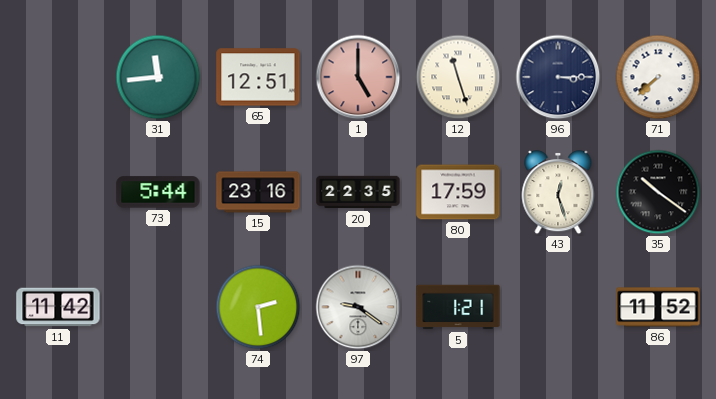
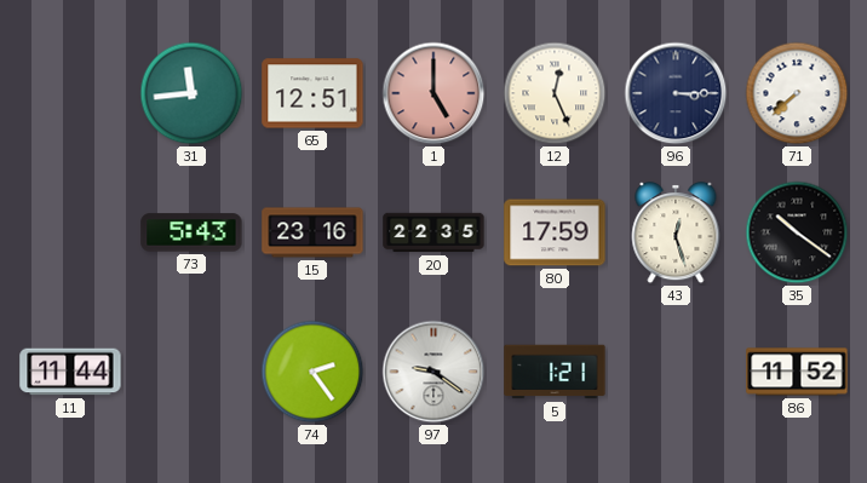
12: 11:27 -> 12:26
73: 5:44 -> 5:43
11: 11:42 -> 11:44
74: 2:29 -> 2:24
